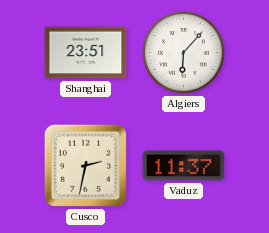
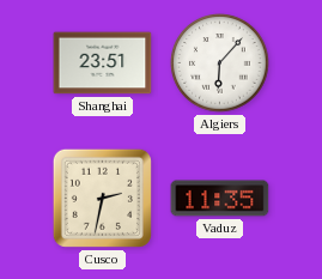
Vaduz: 11:37 -> 11:35
